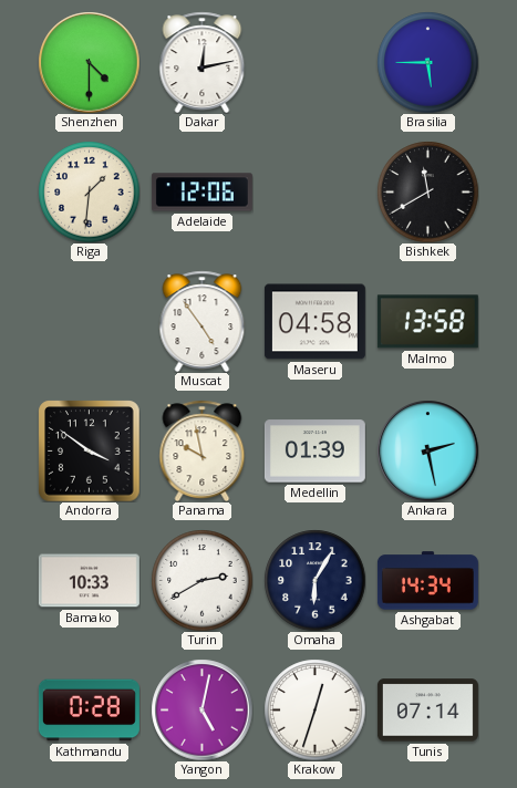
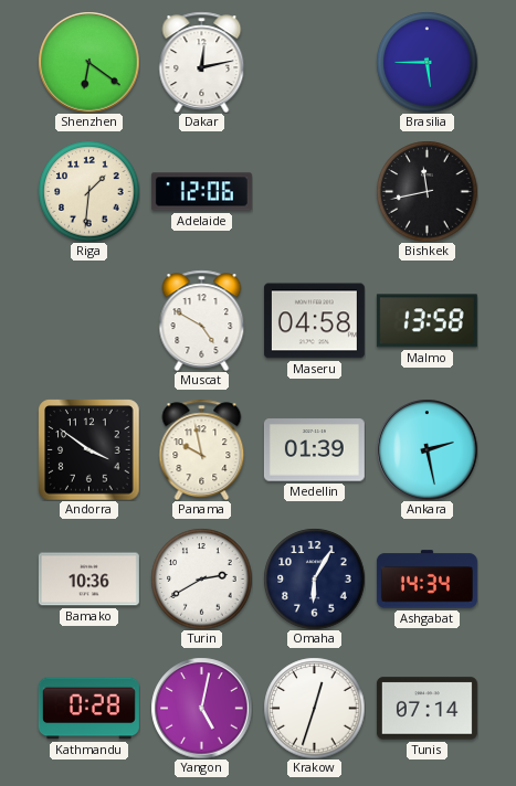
Shenzhen: 4:30 -> 6:21
Bishkek: 11:40 -> 11:43
Muscat: 4:54 -> 4:50
Bamako: 10:33 -> 10:36
